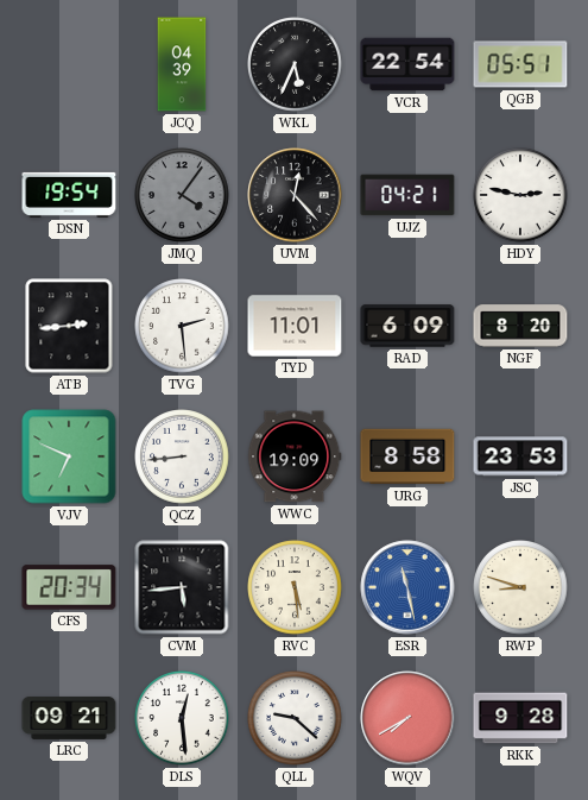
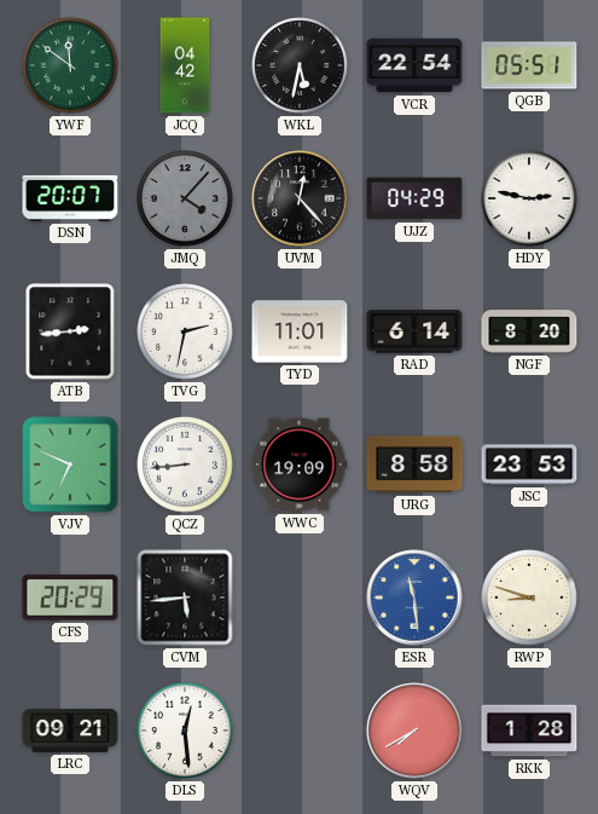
YWF: none -> 11:51
JCQ: 04:39 -> 04:42
WKL: 5:34 -> 5:32
DSN: 19:54 -> 20:07
JMQ: 4:06 -> 4:07
UJZ: 04:21 -> 04:29
TVG: 2:29 -> 2:32
RAD: 6:09 -> 6:14
CFS: 20:34 -> 20:29
RVC: 5:29 -> none
ESR: 11:28 -> 11:29
QLL: 9:22 -> none
RKK: 9:28 -> 1:28
